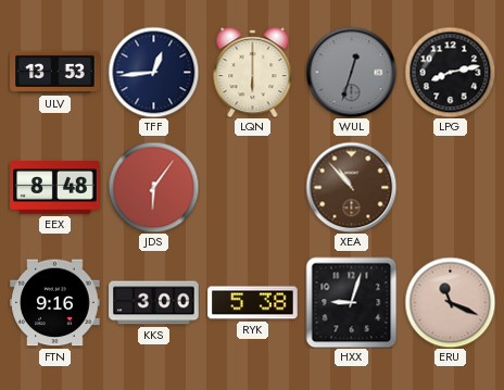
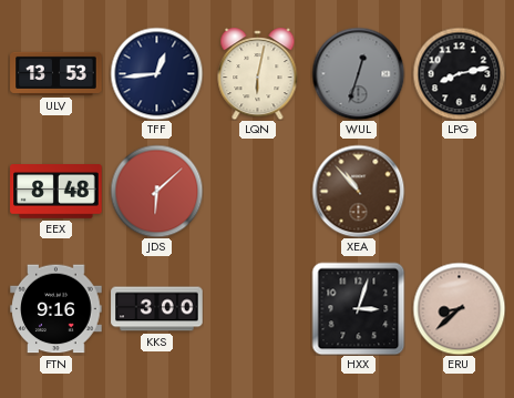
LQN: 6:00 -> 6:02
JDS: 6:06 -> 6:08
RYK: 5:38 -> none
HXX: 9:03 -> 3:03
ERU: 11:19 -> 8:38
